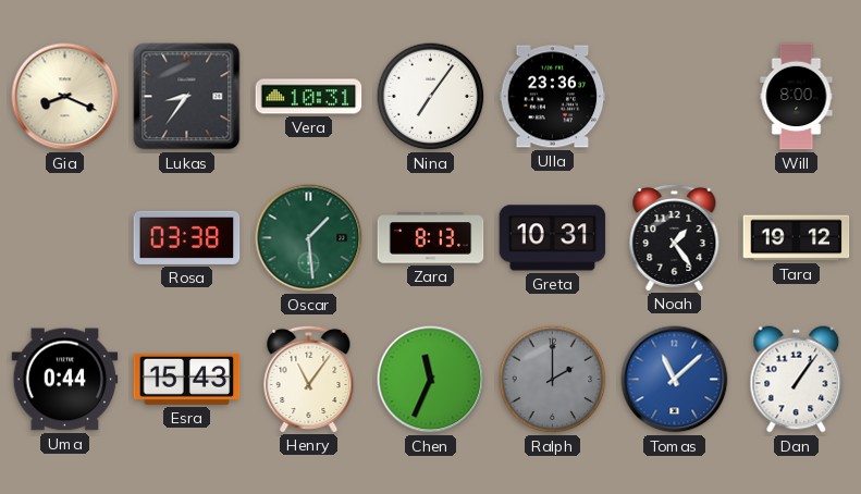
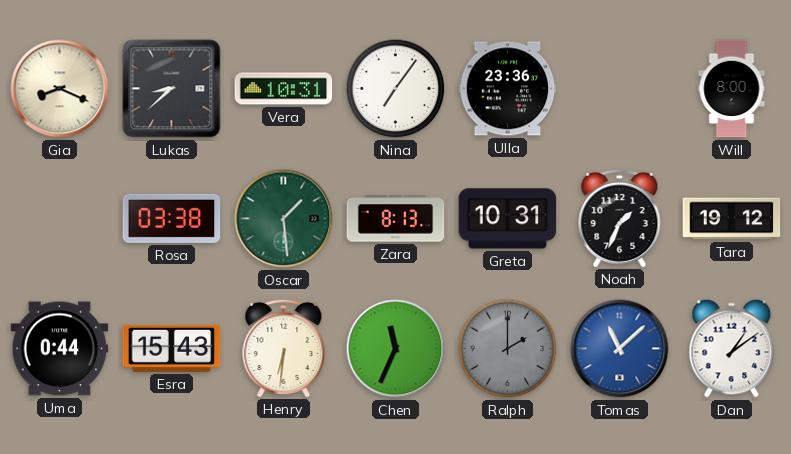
Lukas: 8:36 -> 8:38
Noah: 1:24 -> 1:34
Henry: 11:06 -> 6:31
Dan: 1:06 -> 1:09
